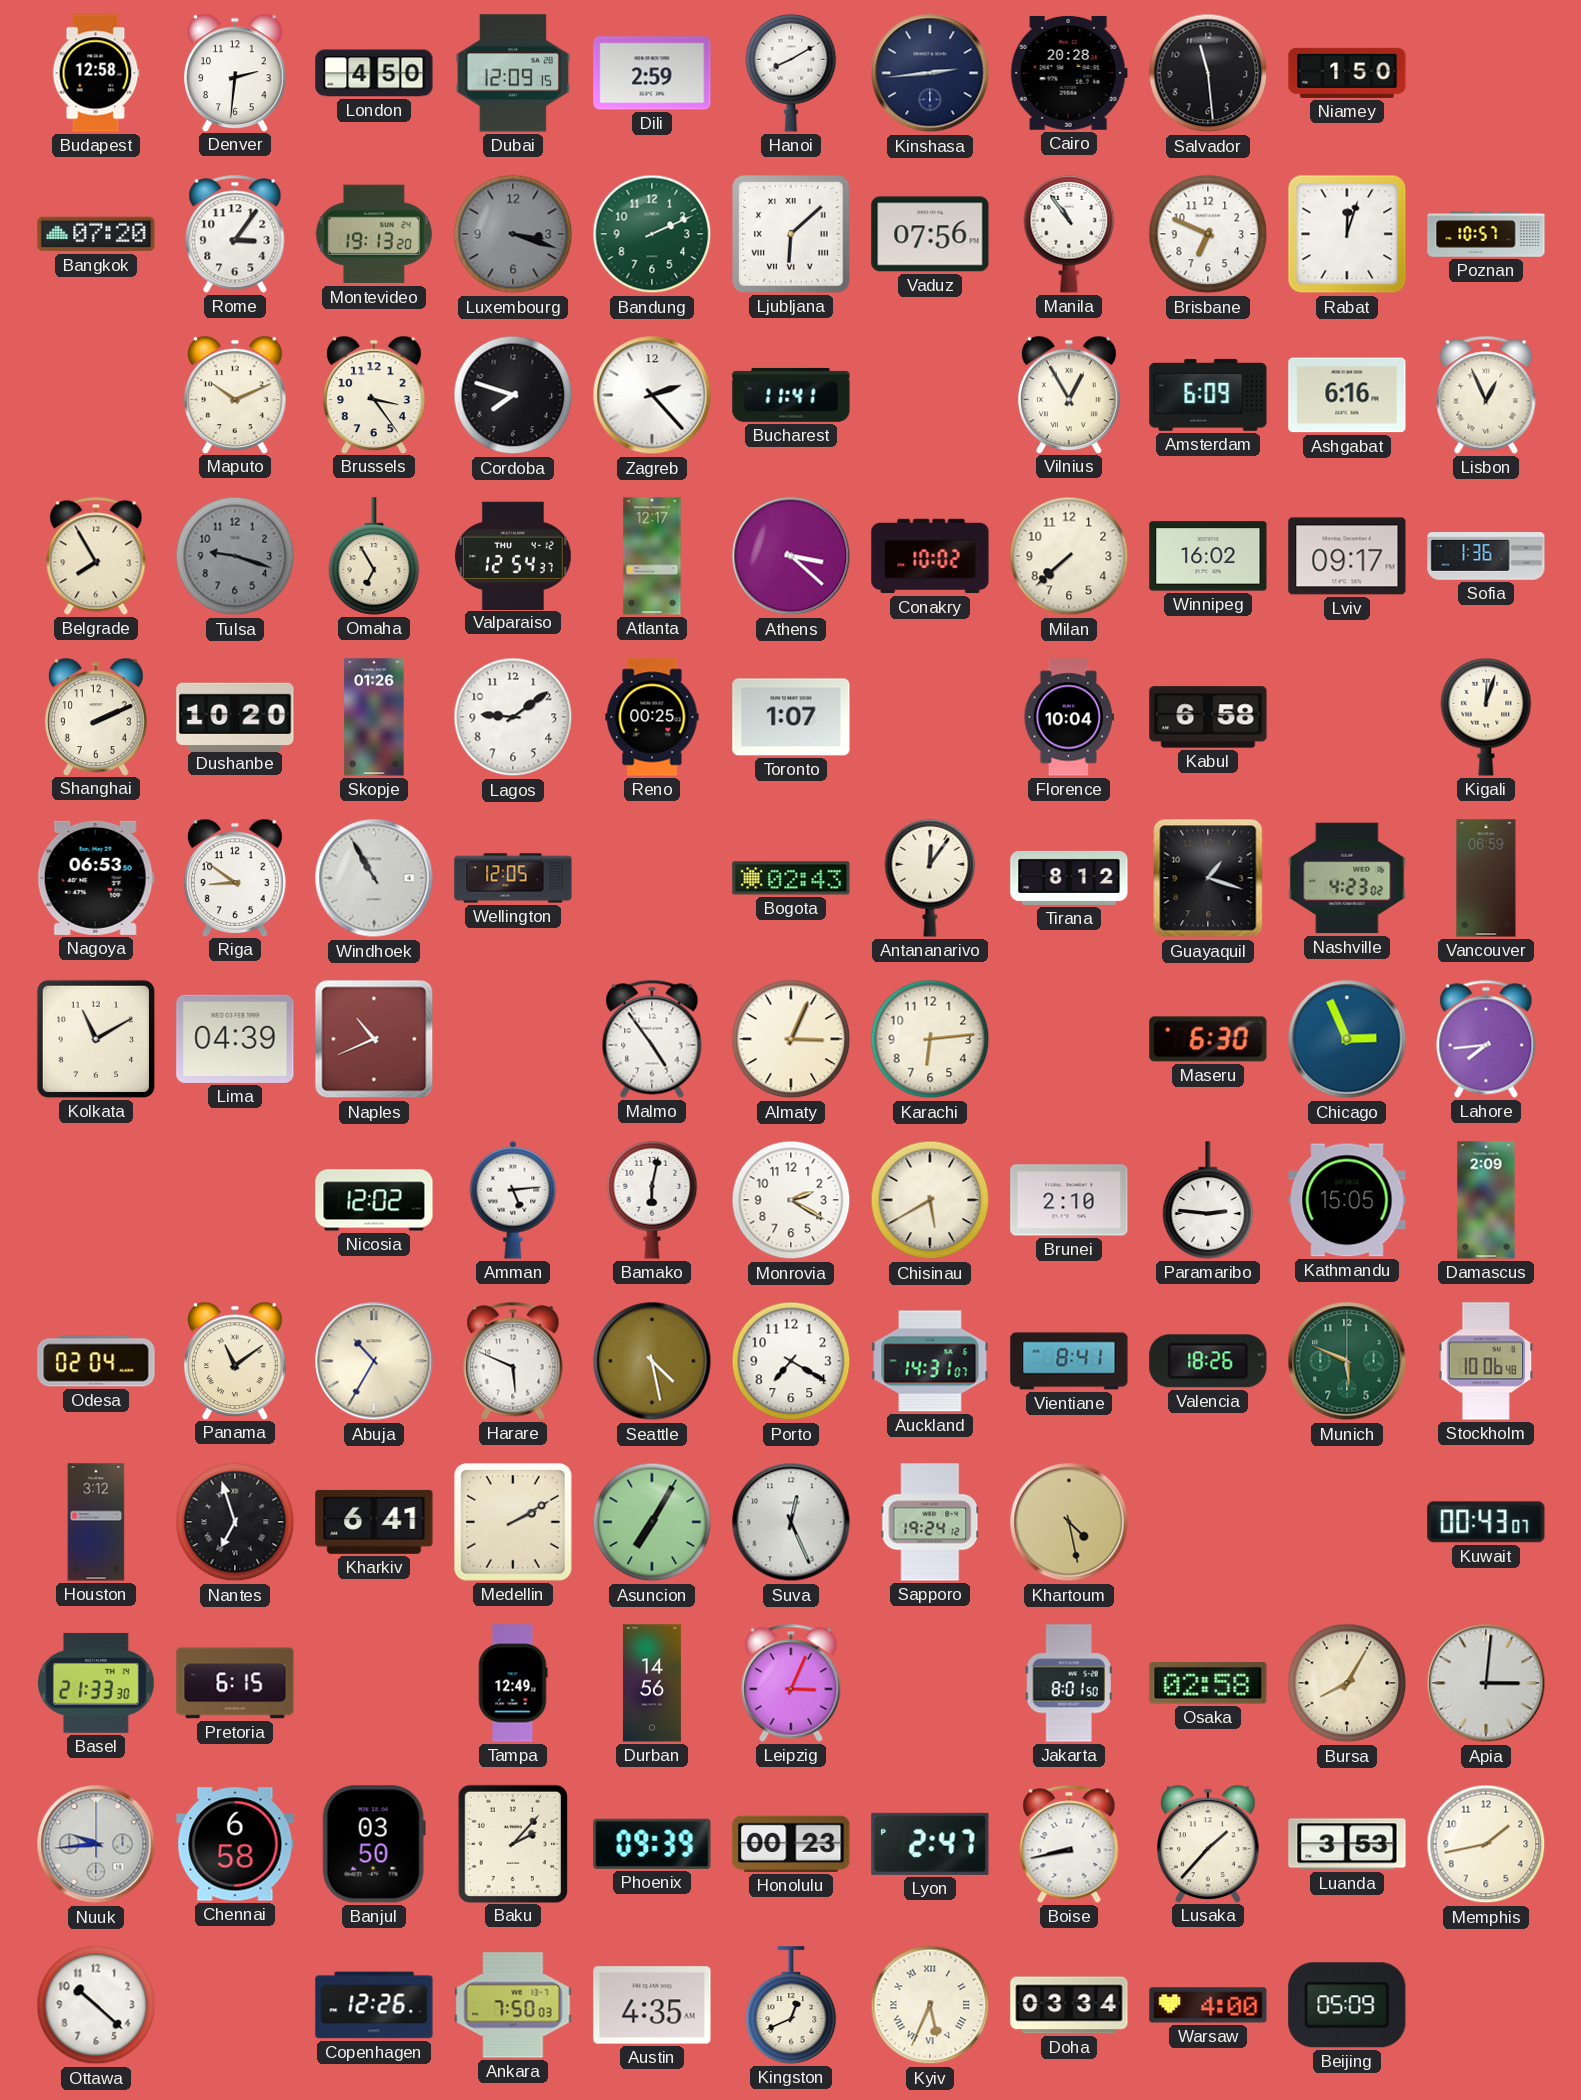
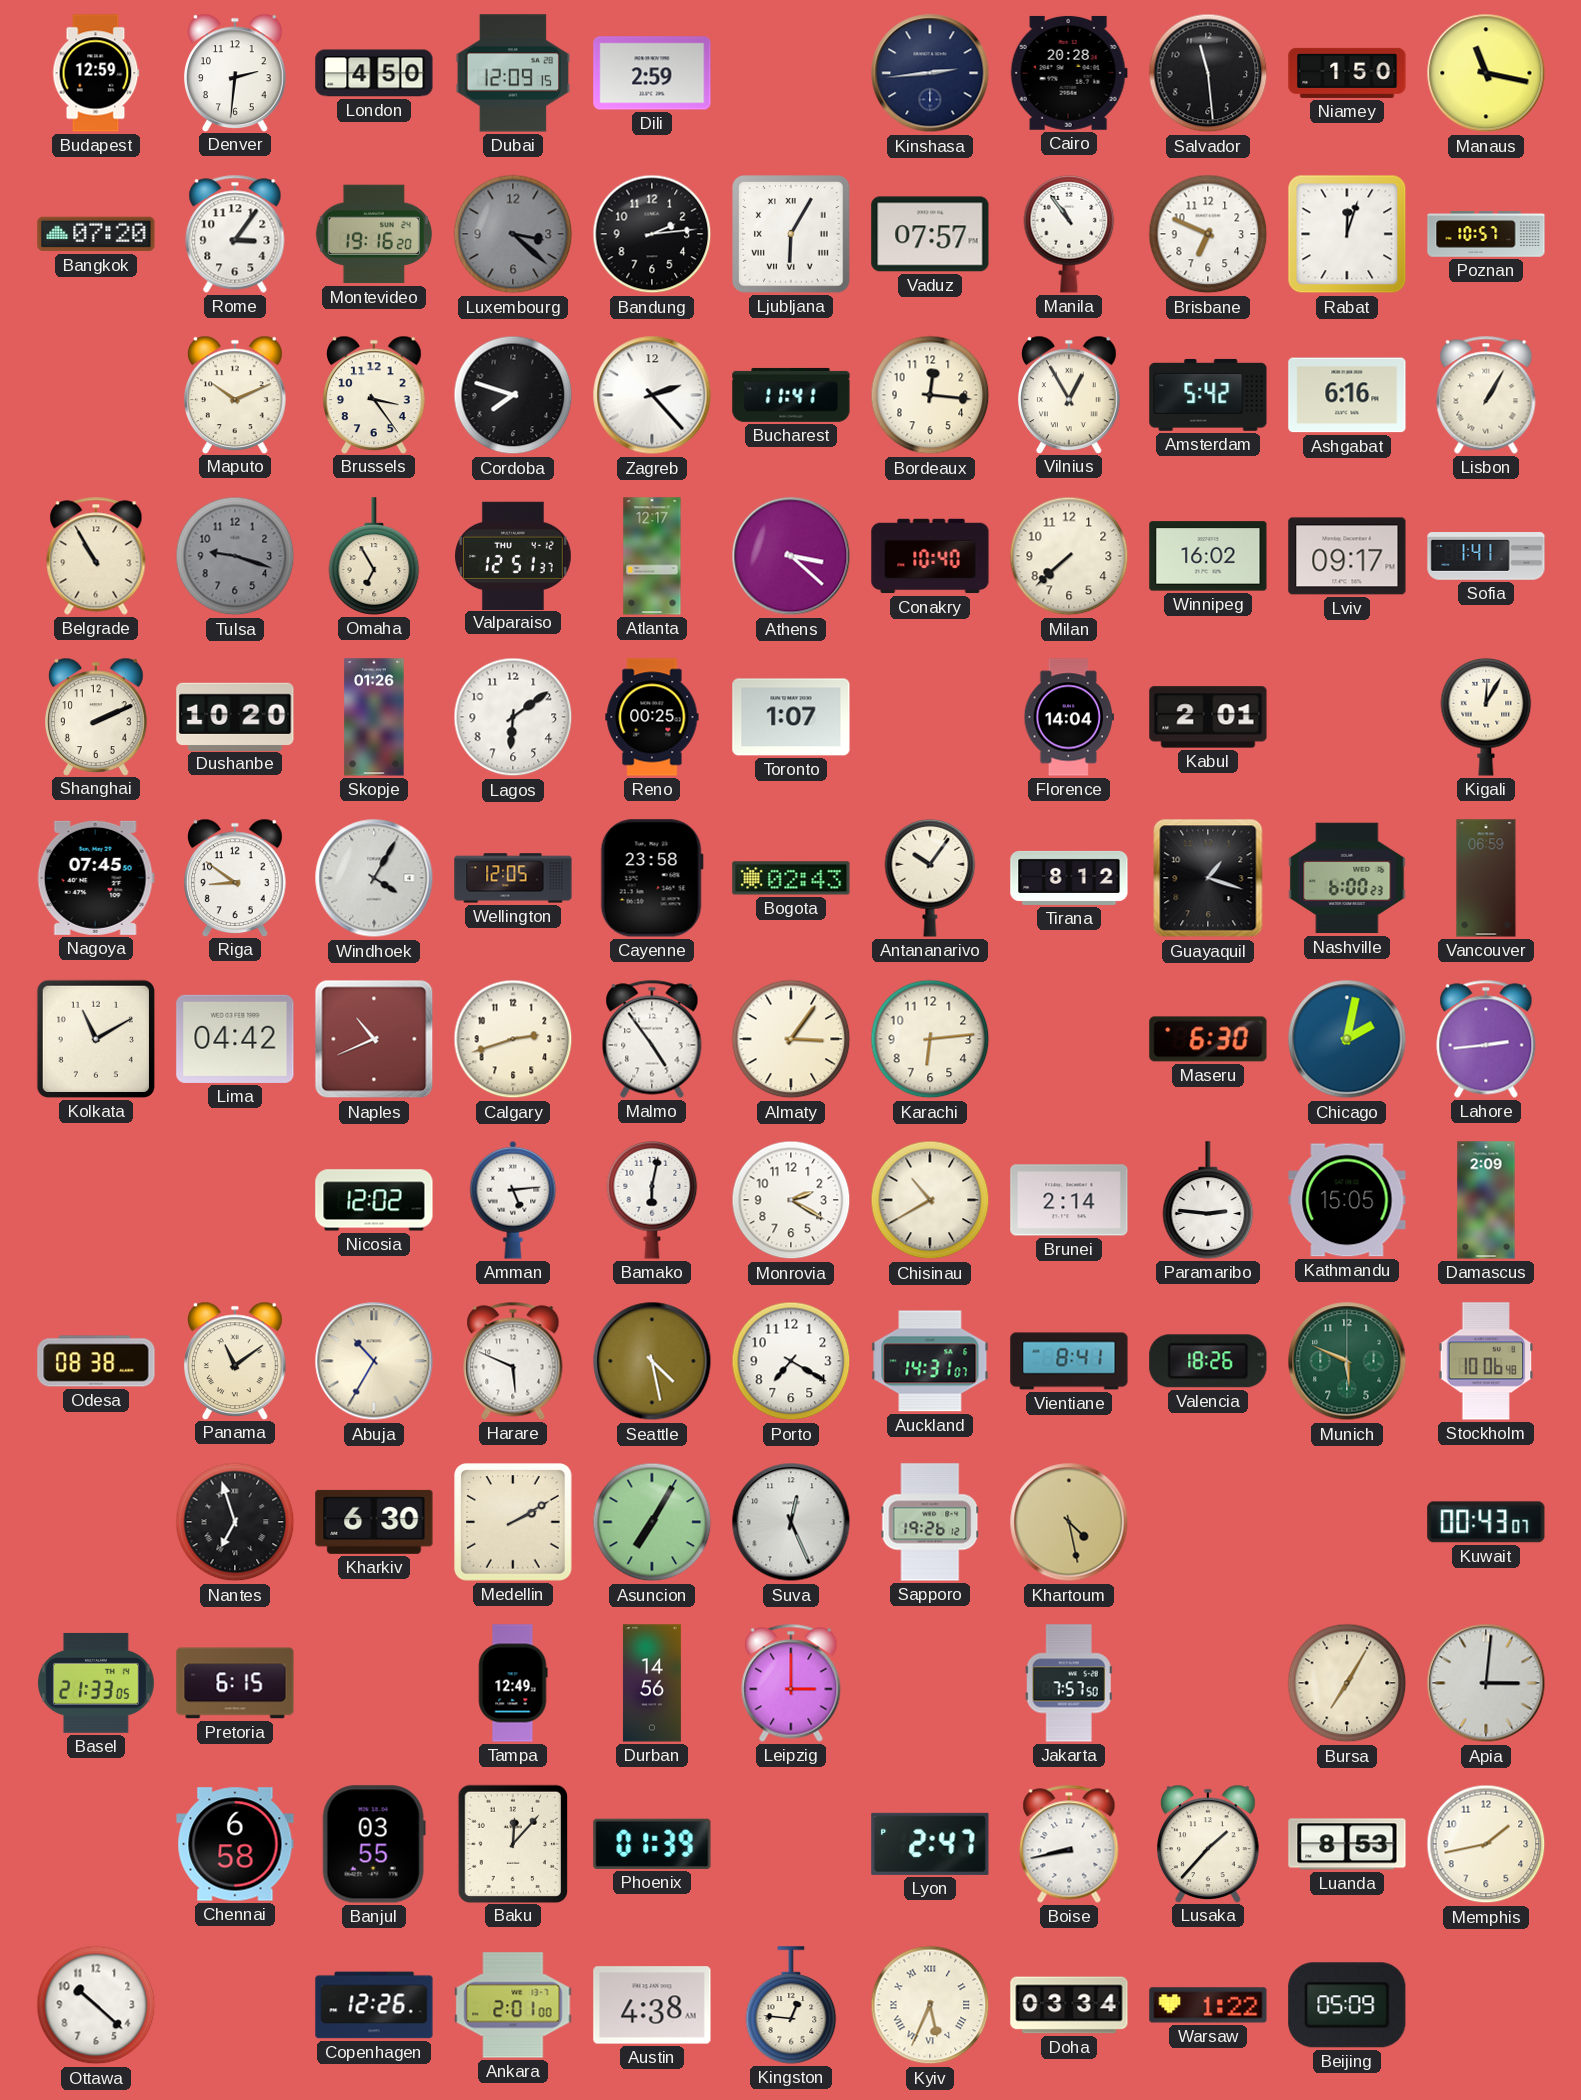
Budapest: 12:58 -> 12:59
Hanoi: 8:10 -> none
Manaus: none -> 11:17
Montevideo: 19:13 -> 19:16
Luxembourg: 3:18 -> 3:22
Bandung: 2:11 -> 2:14
Bandung dial: green -> black
Ljubljana: 6:08 -> 6:05
Vaduz: 07:56 -> 07:57
Bordeaux: none -> 12:16
Amsterdam: 6:09 -> 5:42
Lisbon: 12:56 -> 1:05
Belgrade: 7:55 -> 10:55
Valparaiso: 12:54 -> 12:51
Conakry: 10:02 -> 10:40
Sofia: 1:36 -> 1:41
Lagos: 9:09 -> 6:09
Florence: 10:04 -> 14:04
Kabul: 6:58 -> 2:01
Kigali: 12:03 -> 12:05
Nagoya: 06:53 -> 07:45
Windhoek: 10:55 -> 4:05
Cayenne: none -> 23:58
Antananarivo: 12:06 -> 10:06
Nashville: 4:23 -> 6:00
Lima: 04:39 -> 04:42
Calgary: none -> 2:42
Almaty: 3:04 -> 3:06
Chicago: 2:56 -> 2:02
Lahore: 7:44 -> 2:44
Chisinau: 5:40 -> 10:40
Brunei: 2:10 -> 2:14
Odesa: 02:04 -> 08:38
Houston: 3:12 -> none
Kharkiv: 6:41 -> 6:30
Sapporo: 19:24 -> 19:26
Basel: 21:33:30 -> 21:33:05
Leipzig: 3:04 -> 3:00
Jakarta: 8:01 -> 7:57
Osaka: 02:58 -> none
Bursa: 8:05 -> 7:05
Nuuk: 9:44 -> none
Banjul: 03:50 -> 03:55
Baku: 2:07 -> 12:07
Phoenix: 09:39 -> 01:39
Honolulu: 00:23 -> none
Luanda: 3:53 -> 8:53
Ankara: 7:50 -> 2:01
Austin: 4:35 -> 4:38
Kingston: 12:41 -> 12:46
Warsaw: 4:00 -> 1:22
